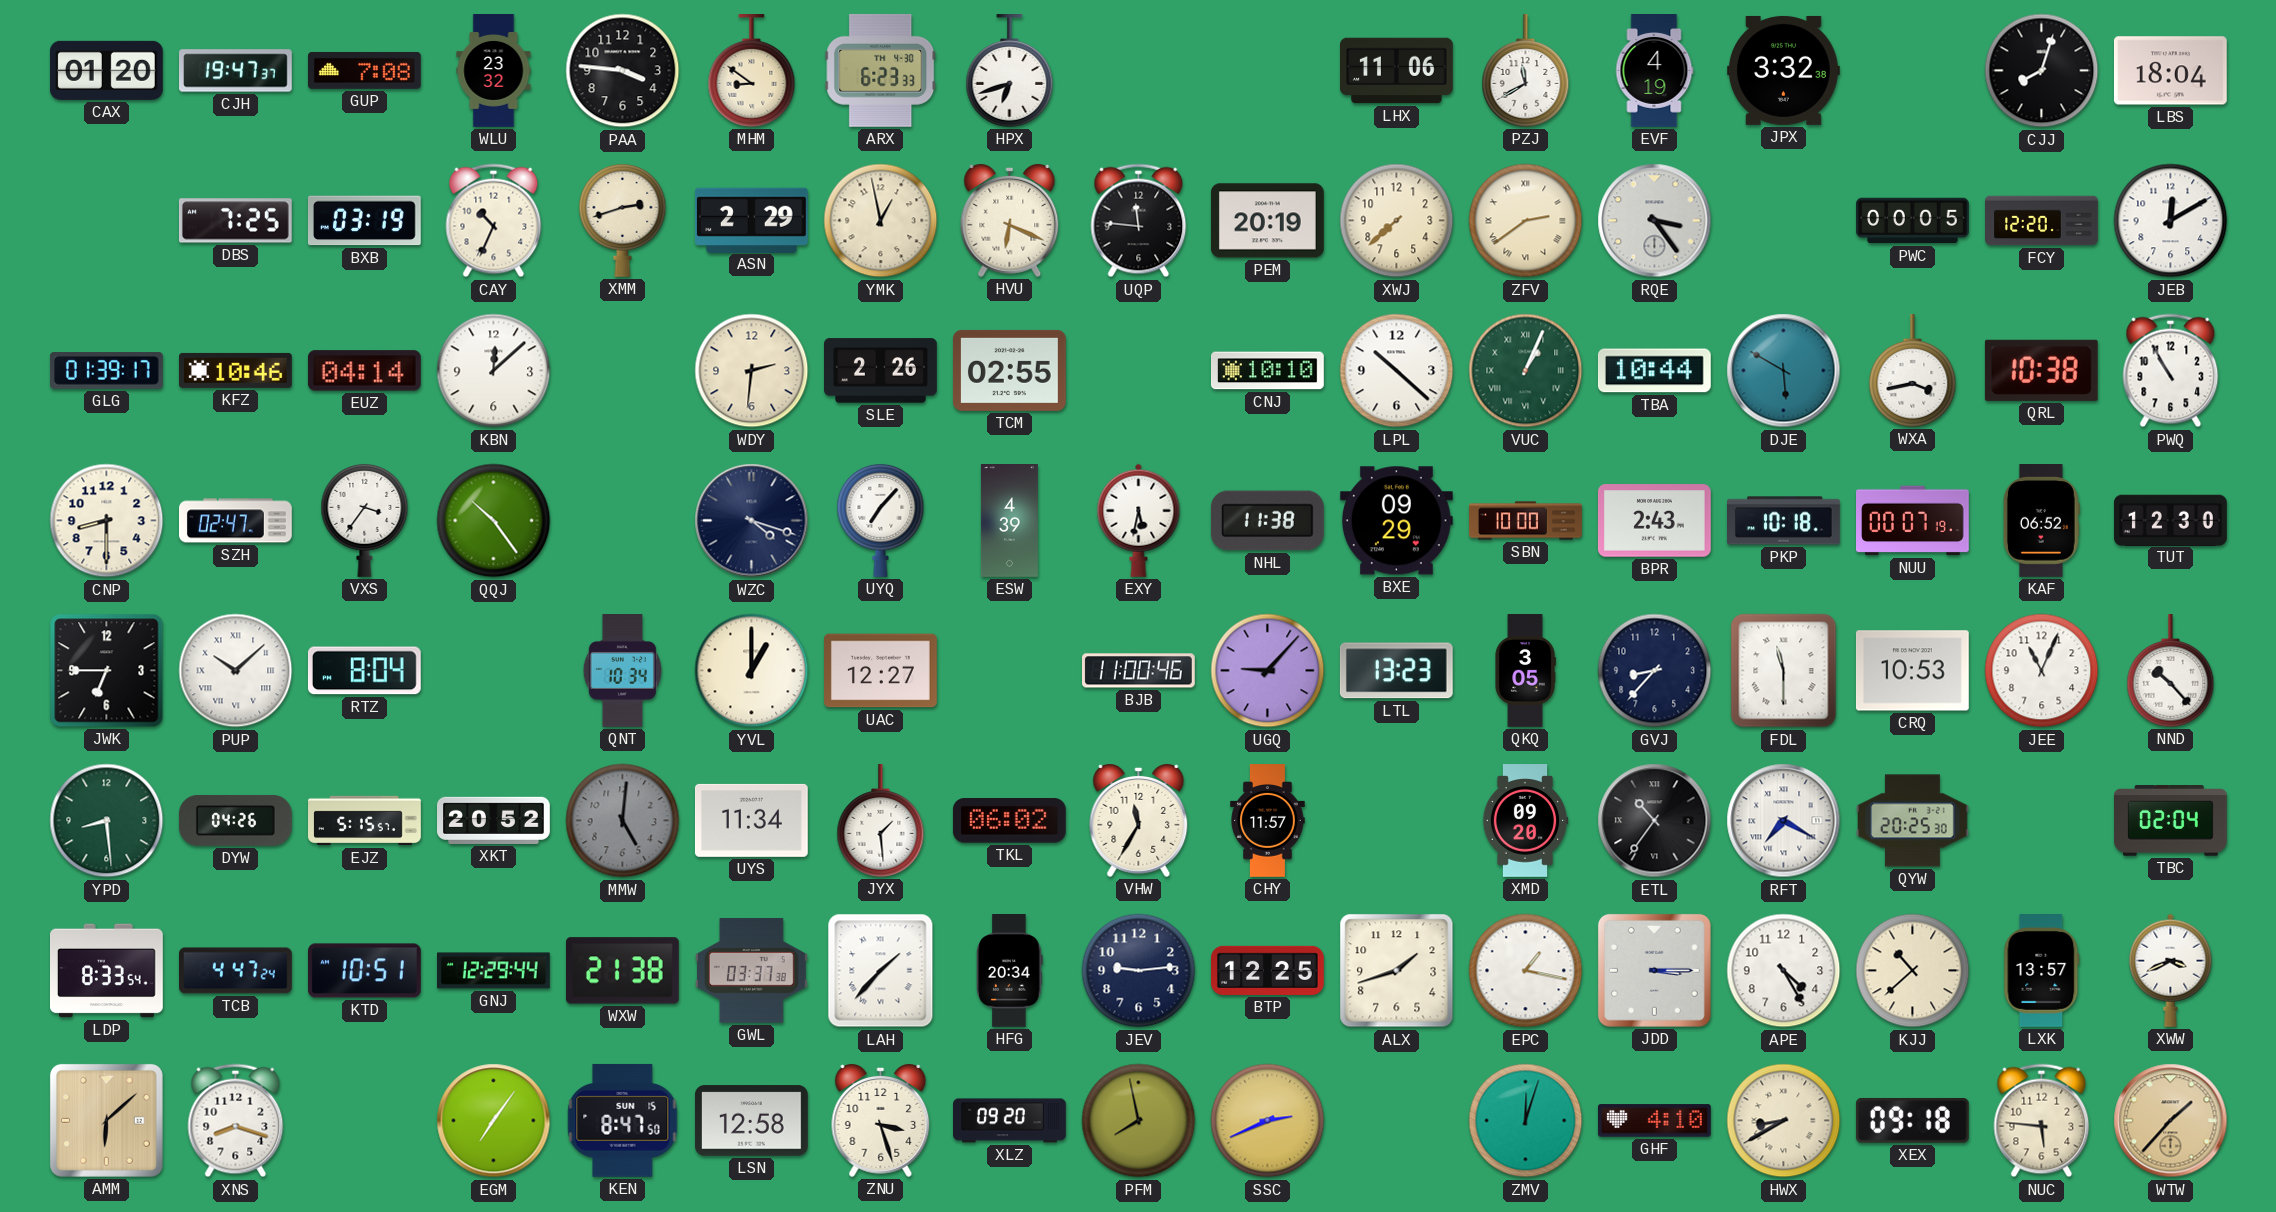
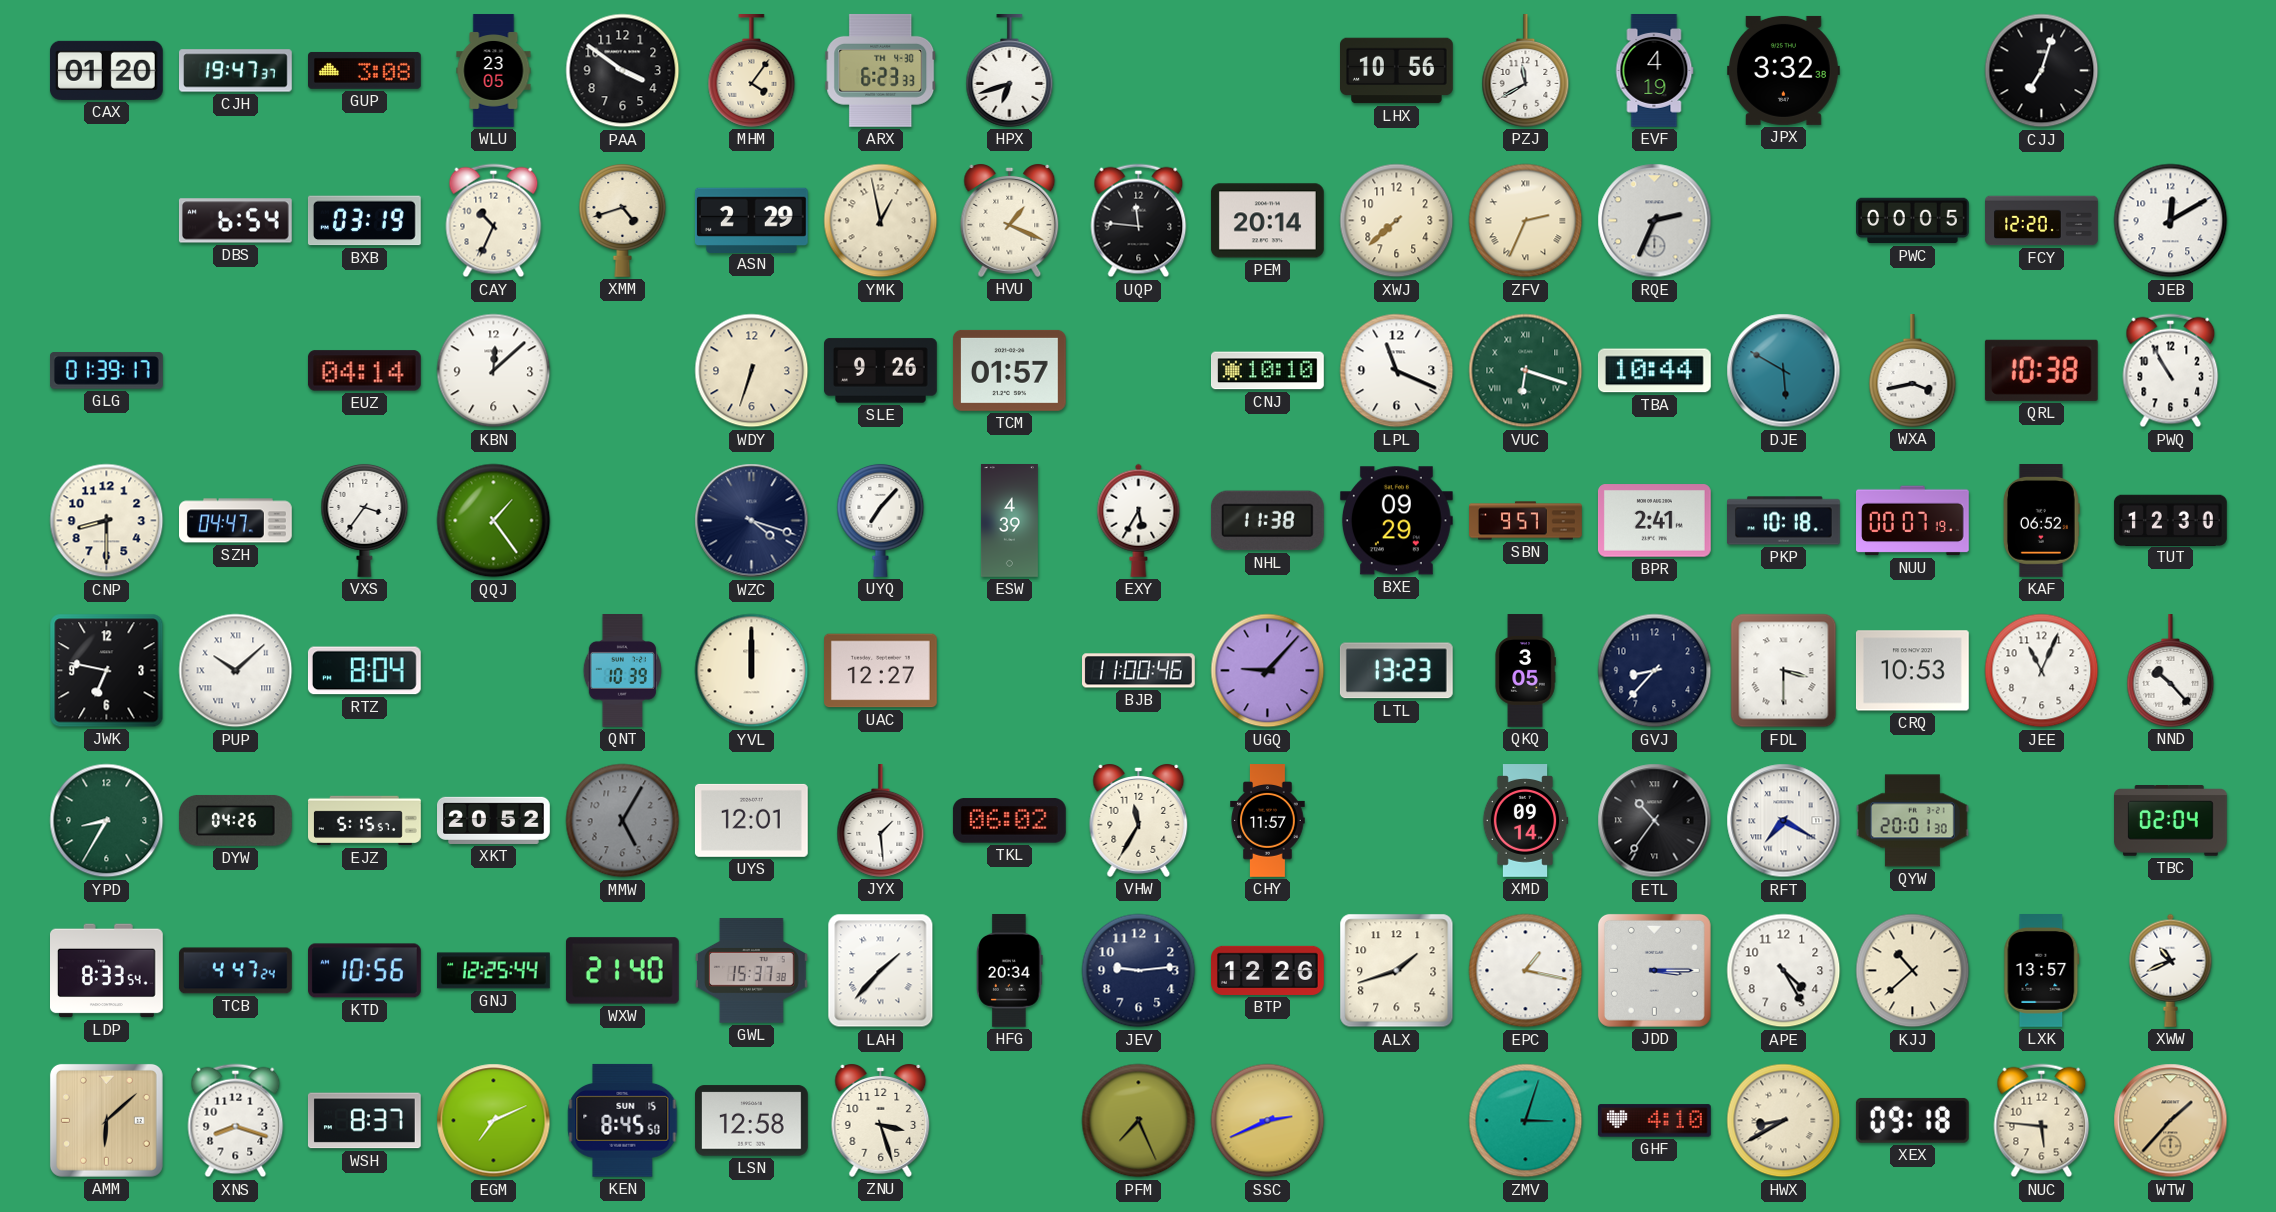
GUP: 7:08 -> 3:08
WLU: 23:32 -> 23:05
PAA: 3:46 -> 3:51
MHM: 8:51 -> 4:06
LHX: 11:06 -> 10:56
CJJ: 8:03 -> 7:03
LBS: 18:04 -> none
DBS: 7:25 -> 6:54
XMM: 2:42 -> 4:42
HVU: 6:19 -> 1:19
PEM: 20:19 -> 20:14
ZFV: 2:39 -> 2:34
RQE: 3:24 -> 2:34
KFZ: 10:46 -> none
WDY: 2:31 -> 6:33
SLE: 2:26 -> 9:26
TCM: 02:55 -> 01:57
LPL: 10:22 -> 11:19
VUC: 1:04 -> 6:18
SZH: 02:47 -> 04:47
QQJ: 10:24 -> 1:24
EXY: 5:32 -> 5:35
SBN: 10:00 -> 9:57
BPR: 2:43 -> 2:41
JWK: 6:45 -> 6:47
QNT: 10:34 -> 10:39
YVL: 1:00 -> 12:00
FDL: 11:30 -> 3:30
YPD: 8:29 -> 8:35
MMW: 5:01 -> 5:05
UYS: 11:34 -> 12:01
XMD: 09:20 -> 09:14
QYW: 20:25 -> 20:01
KTD: 10:51 -> 10:56
GNJ: 12:29 -> 12:25
WXW: 21:38 -> 21:40
GWL: 03:37 -> 15:37
BTP: 12:25 -> 12:26
XWW: 3:41 -> 10:41
WSH: none -> 8:37
EGM: 7:06 -> 7:11
KEN: 8:47 -> 8:45
XLZ: 09:20 -> none
PFM: 7:58 -> 7:26
ZMV: 12:03 -> 3:03
